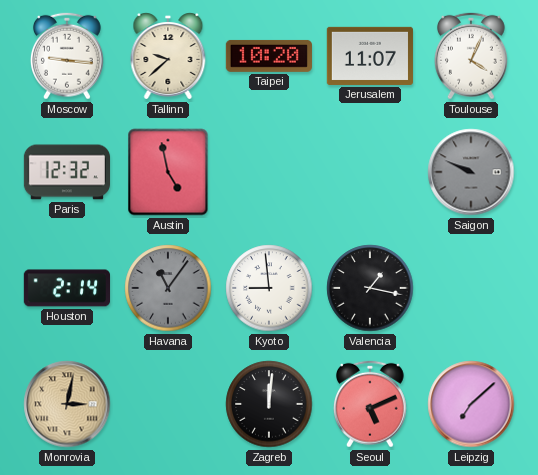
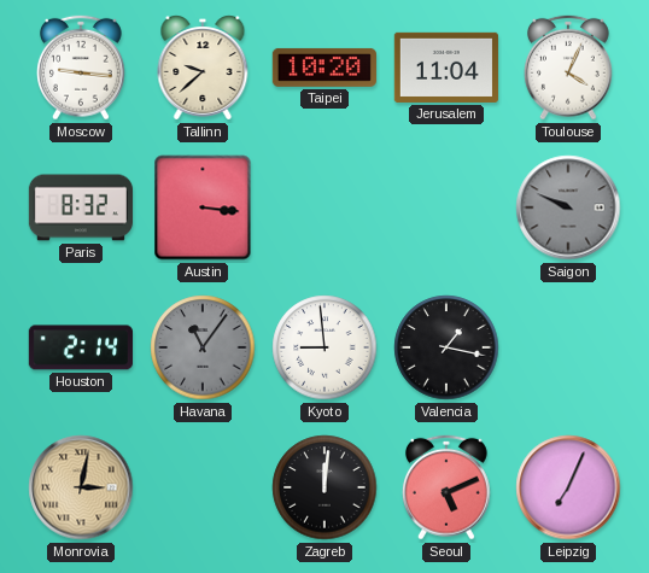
Jerusalem: 11:07 -> 11:04
Paris: 12:32 -> 8:32
Austin: 4:58 -> 3:16
Leipzig: 7:08 -> 7:04
